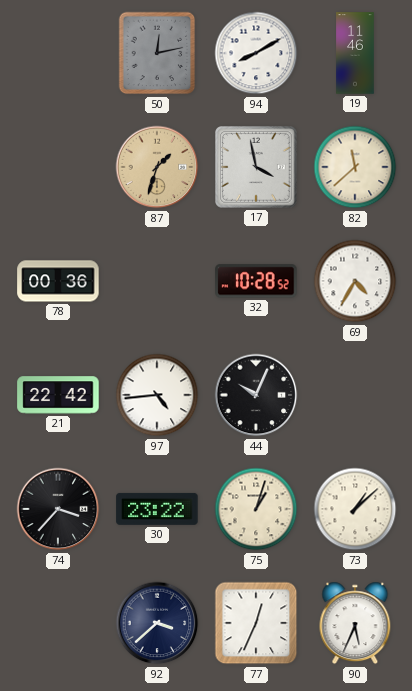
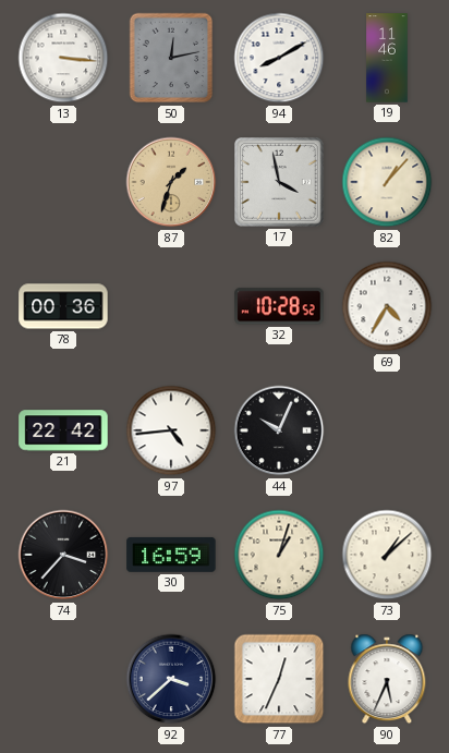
13: none -> 3:16
82: 11:38 -> 1:07
30: 23:22 -> 16:59
